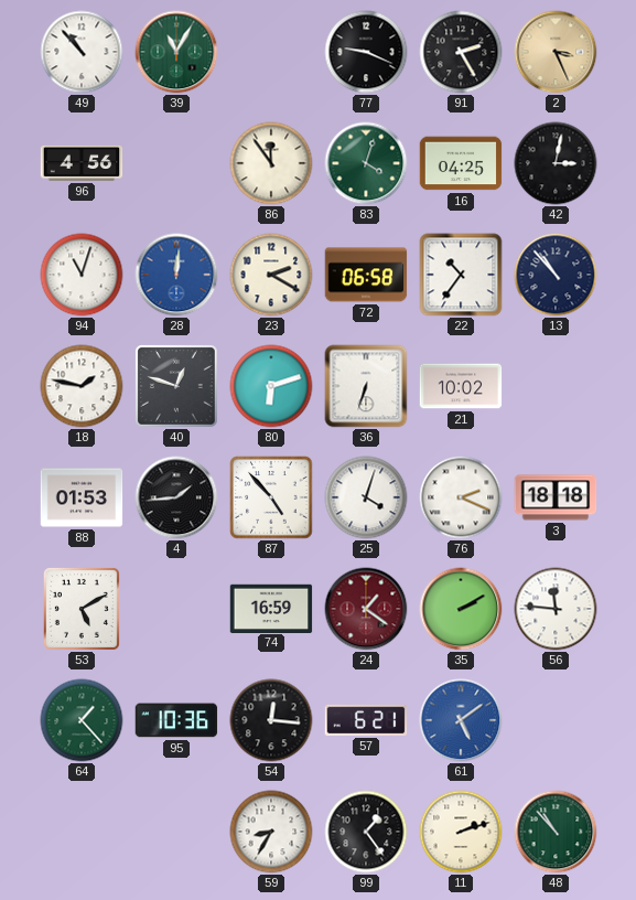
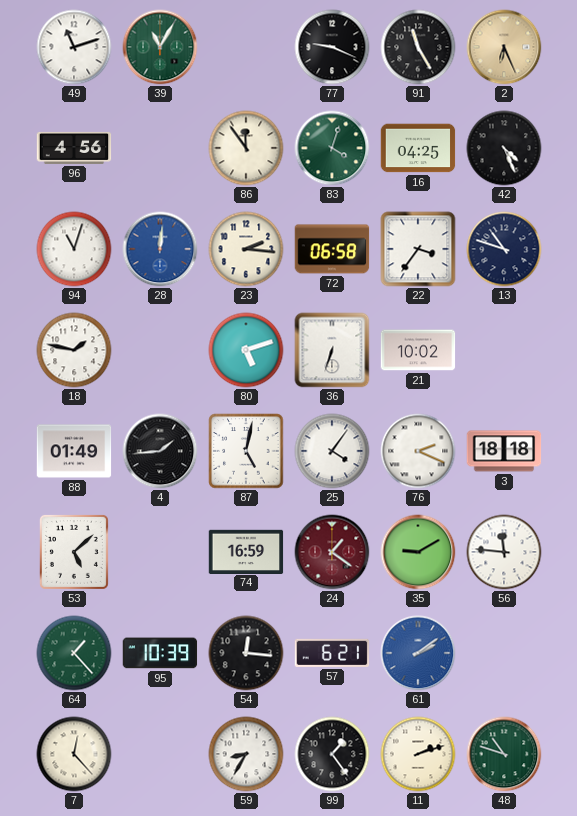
49: 10:53 -> 11:12
91: 2:25 -> 11:25
2: 3:26 -> 6:26
42: 3:02 -> 4:26
23: 2:20 -> 2:16
22: 10:36 -> 3:36
13: 10:53 -> 10:48
40: 12:48 -> none
80: 6:12 -> 5:12
88: 01:53 -> 01:49
87: 4:53 -> 5:02
25: 4:03 -> 4:06
53: 5:10 -> 5:08
35: 2:10 -> 9:10
95: 10:36 -> 10:39
61: 5:09 -> 2:09
7: none -> 12:23
48: 10:53 -> 10:48
